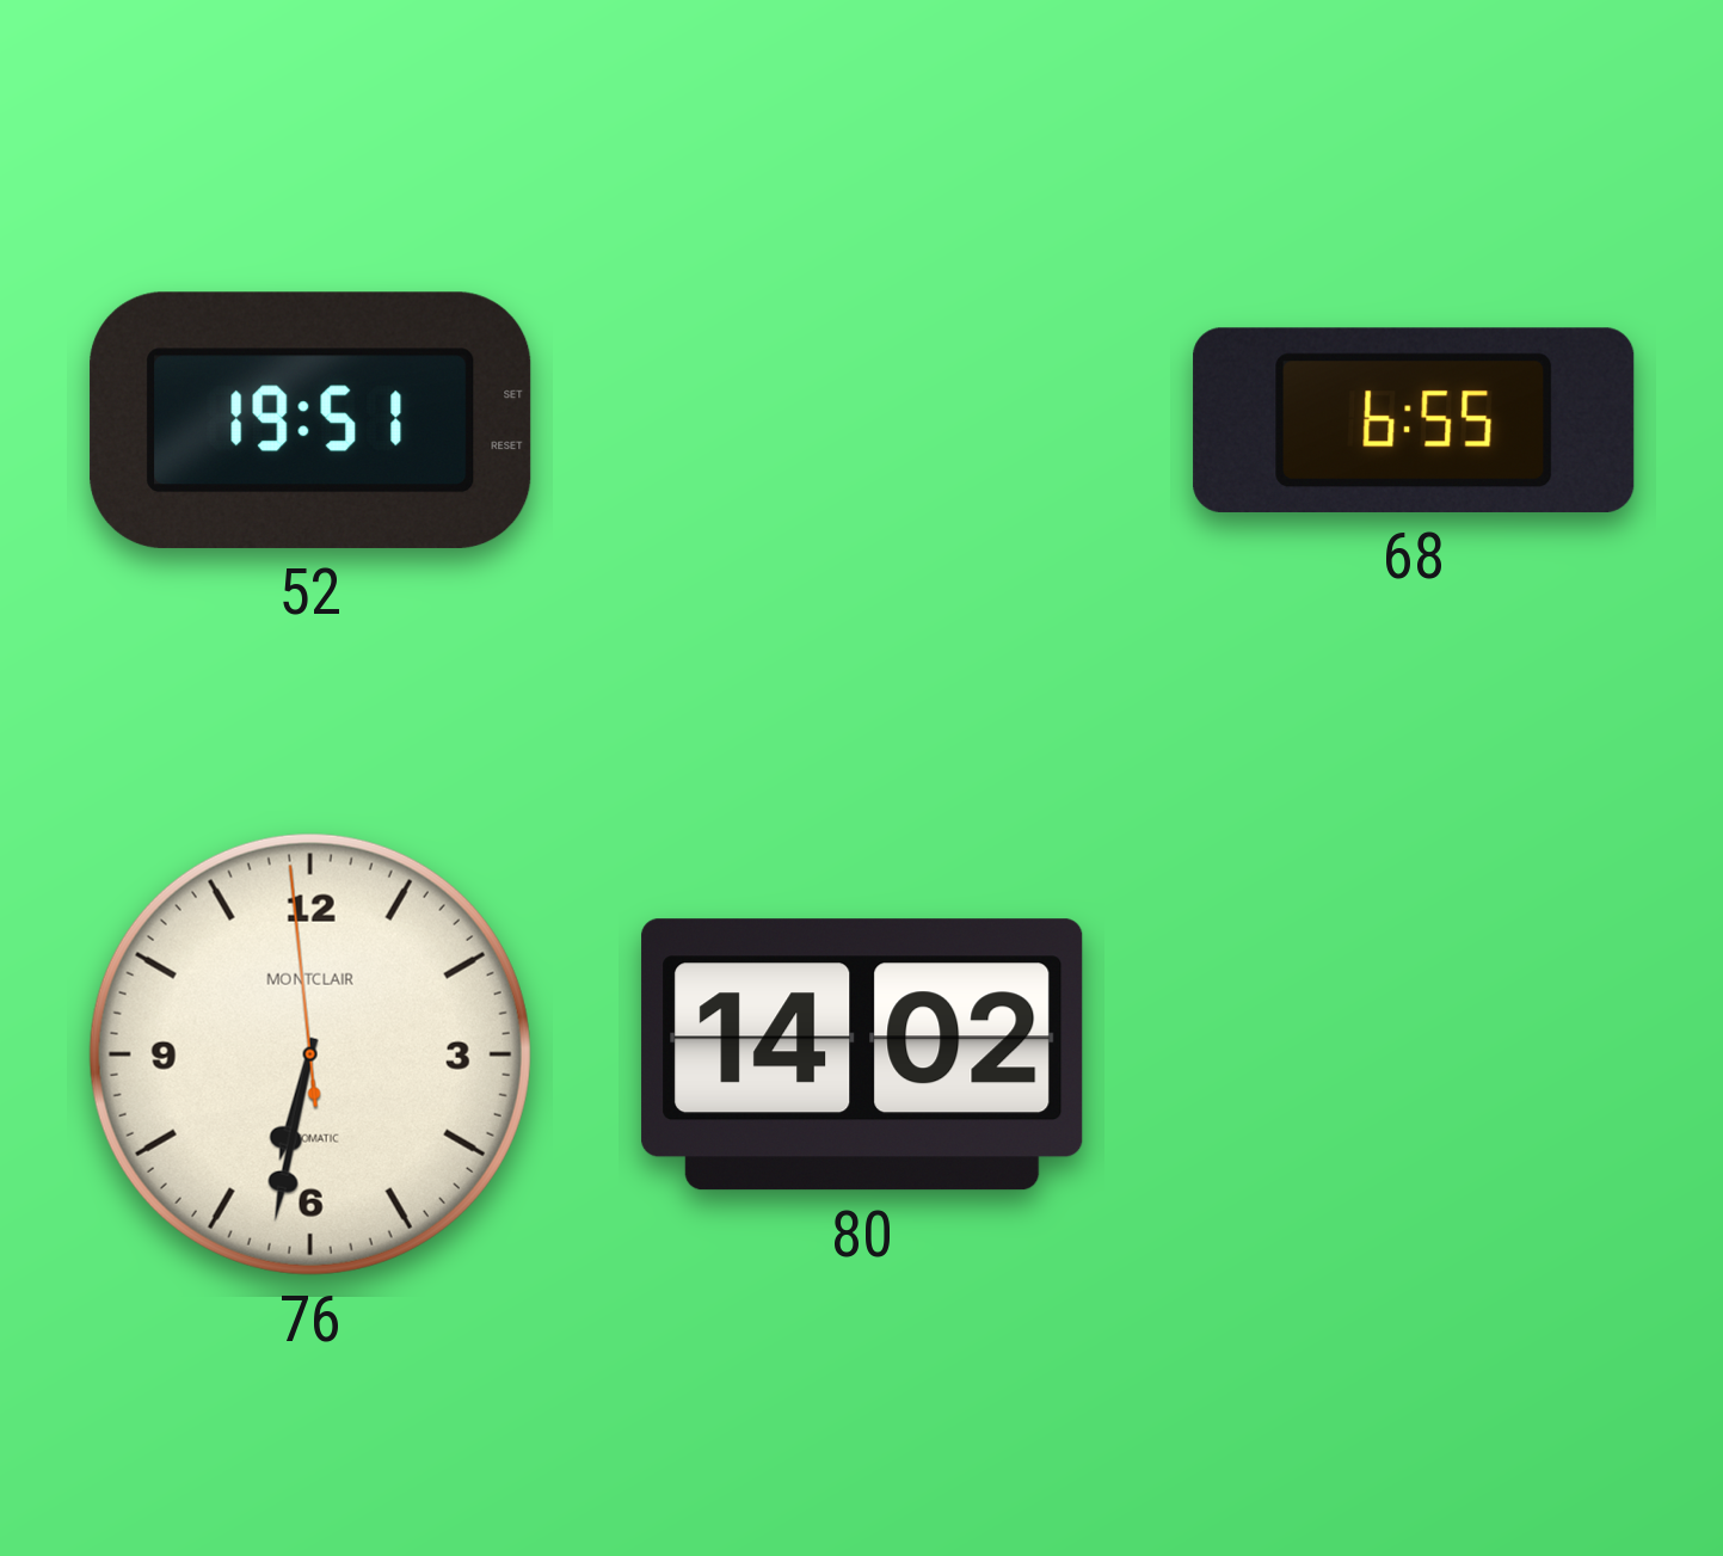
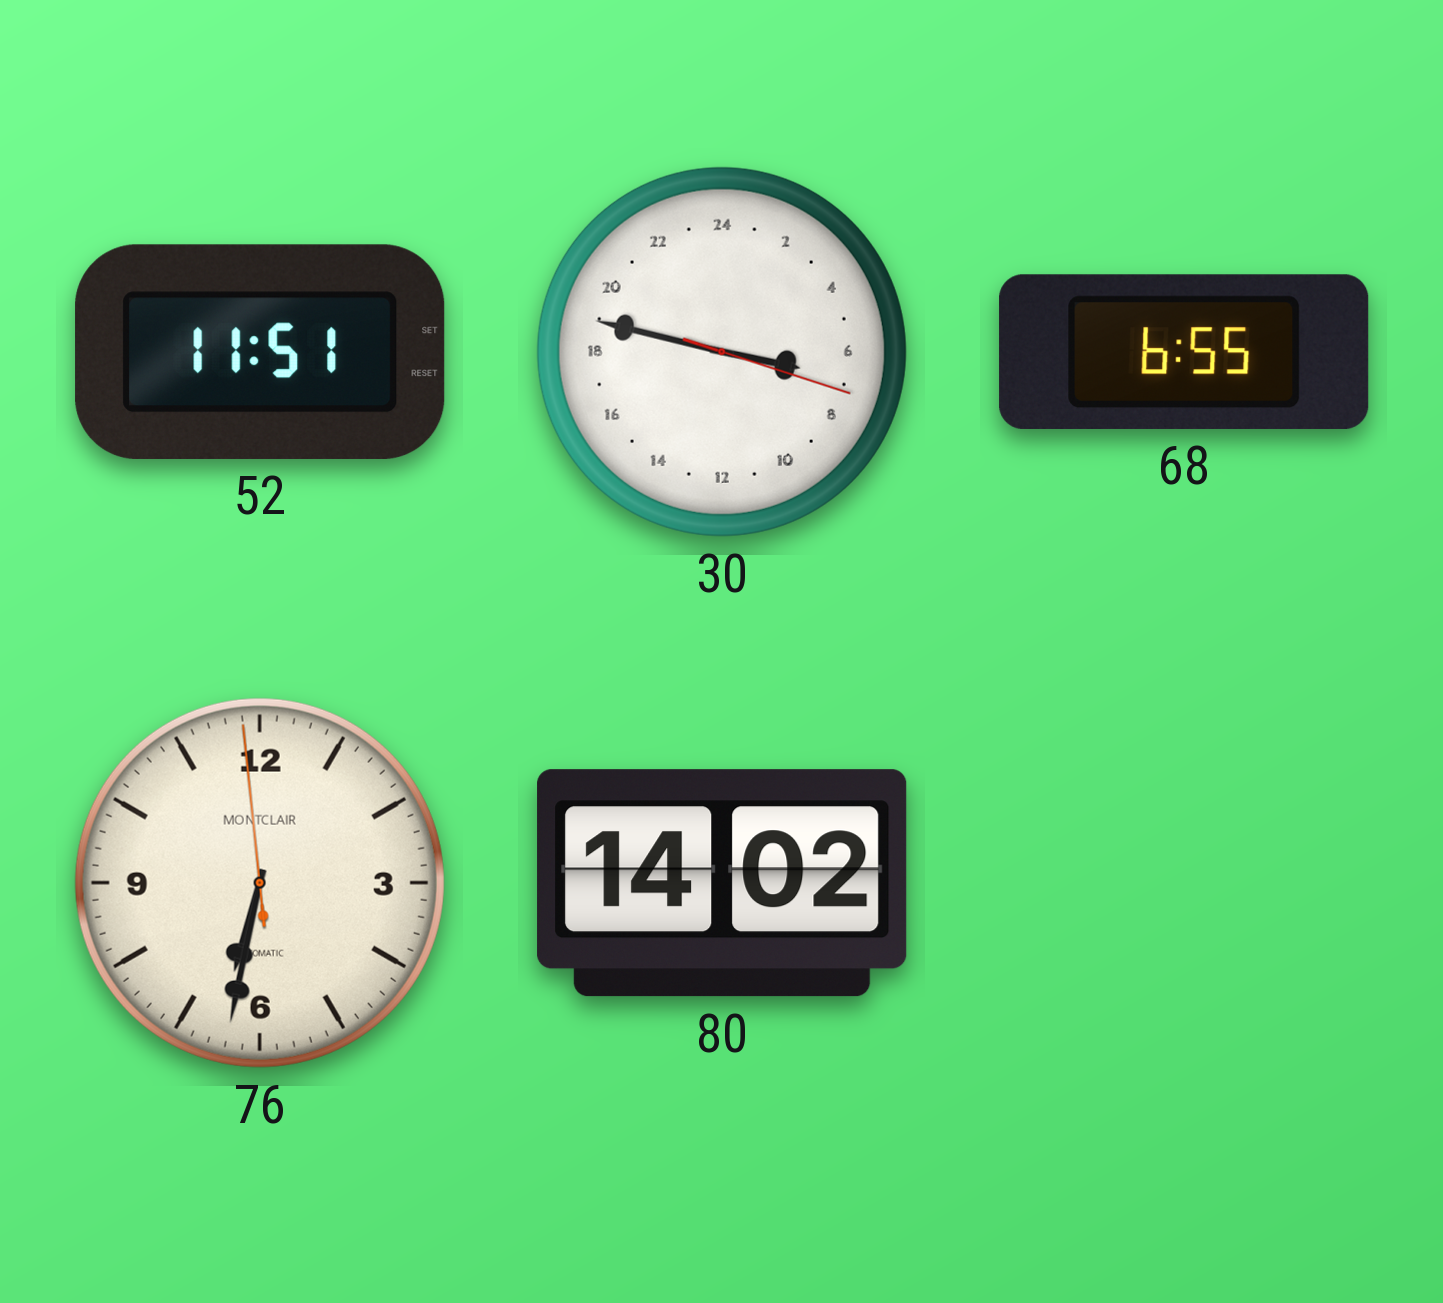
52: 19:51 -> 11:51
30: none -> 6:47
